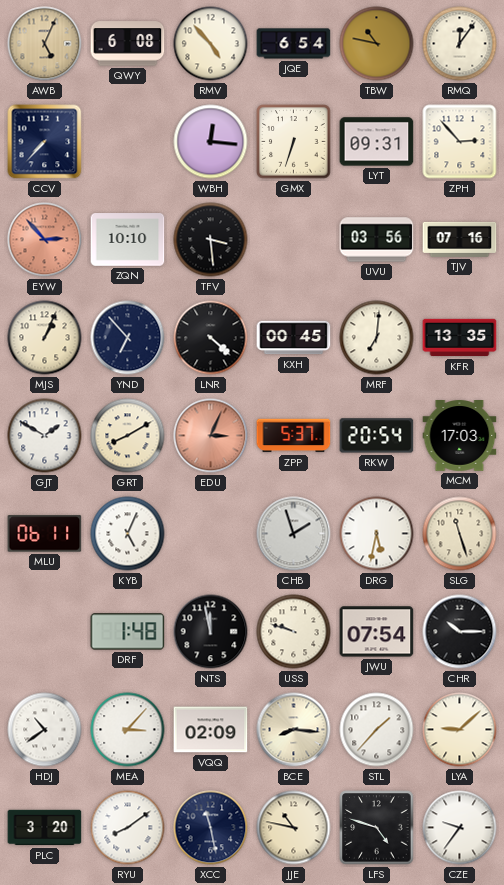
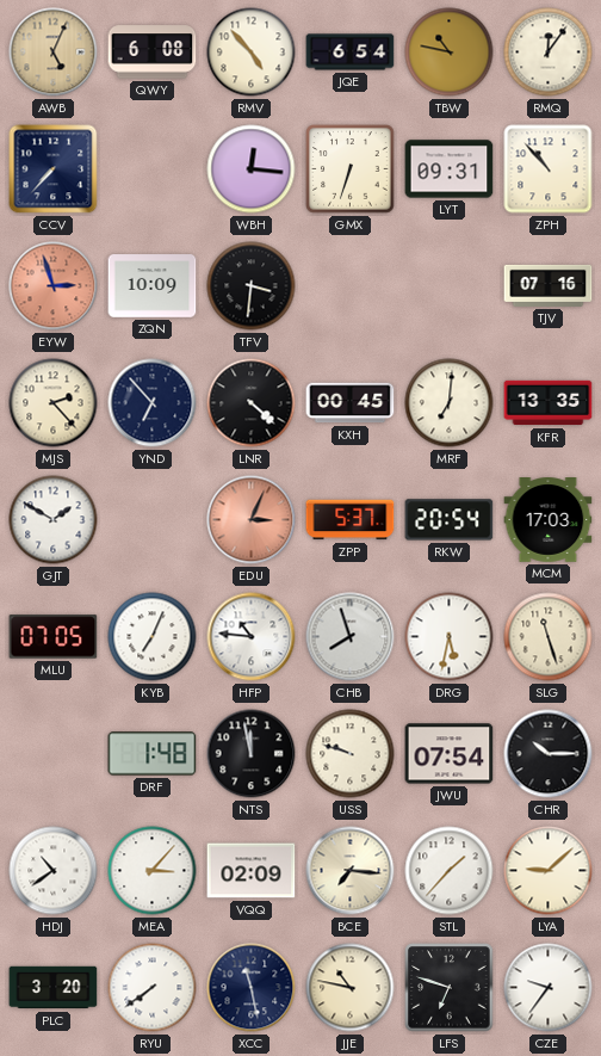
ZPH: 2:53 -> 10:53
EYW: 2:53 -> 2:57
ZQN: 10:10 -> 10:09
TFV: 3:29 -> 3:31
UVU: 03:56 -> none
MJS: 1:04 -> 2:23
GRT: 8:10 -> none
MLU: 06:11 -> 07:05
KYB: 5:04 -> 7:04
HFP: none -> 10:46
CHB: 1:57 -> 7:57
BCE: 8:16 -> 7:16
RYU: 8:09 -> 7:39
LFS: 4:48 -> 6:48
